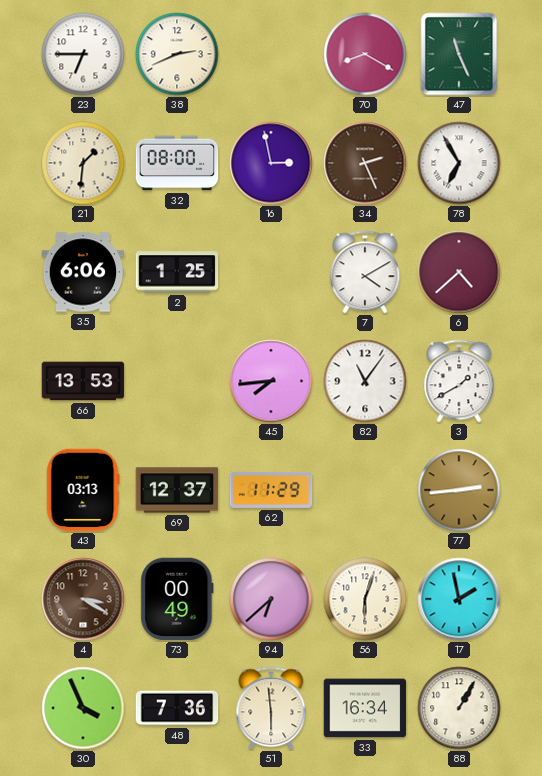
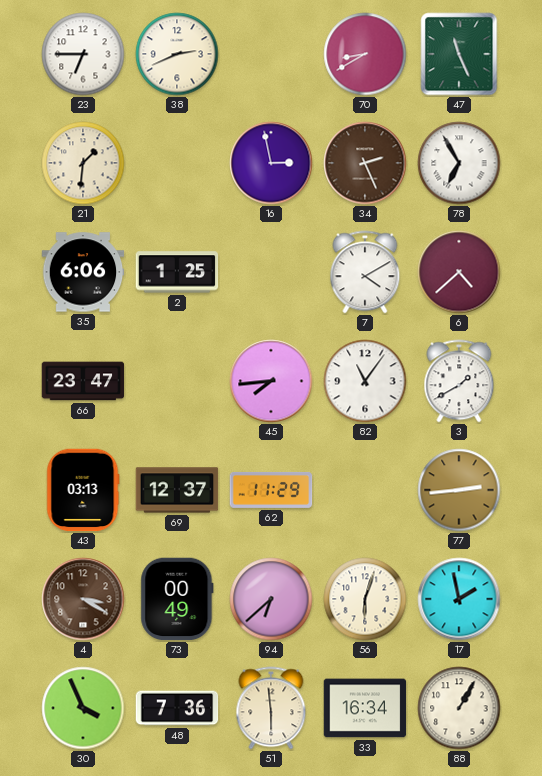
70: 8:20 -> 8:40
32: 08:00 -> none
66: 13:53 -> 23:47
